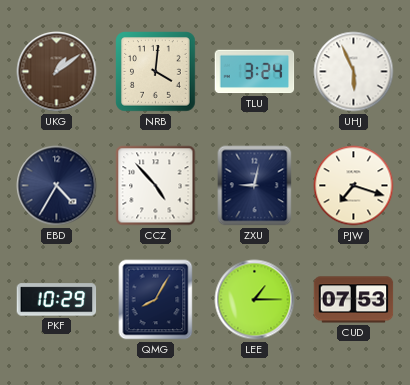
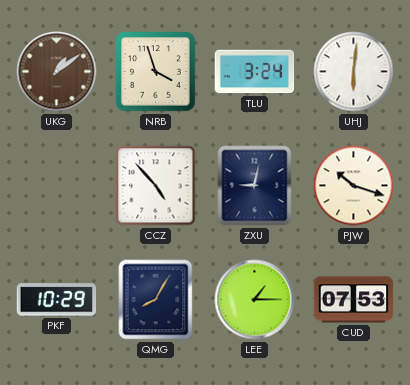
NRB: 4:01 -> 3:57
UHJ: 5:56 -> 6:01
EBD: 4:35 -> none
PJW: 7:18 -> 10:18
